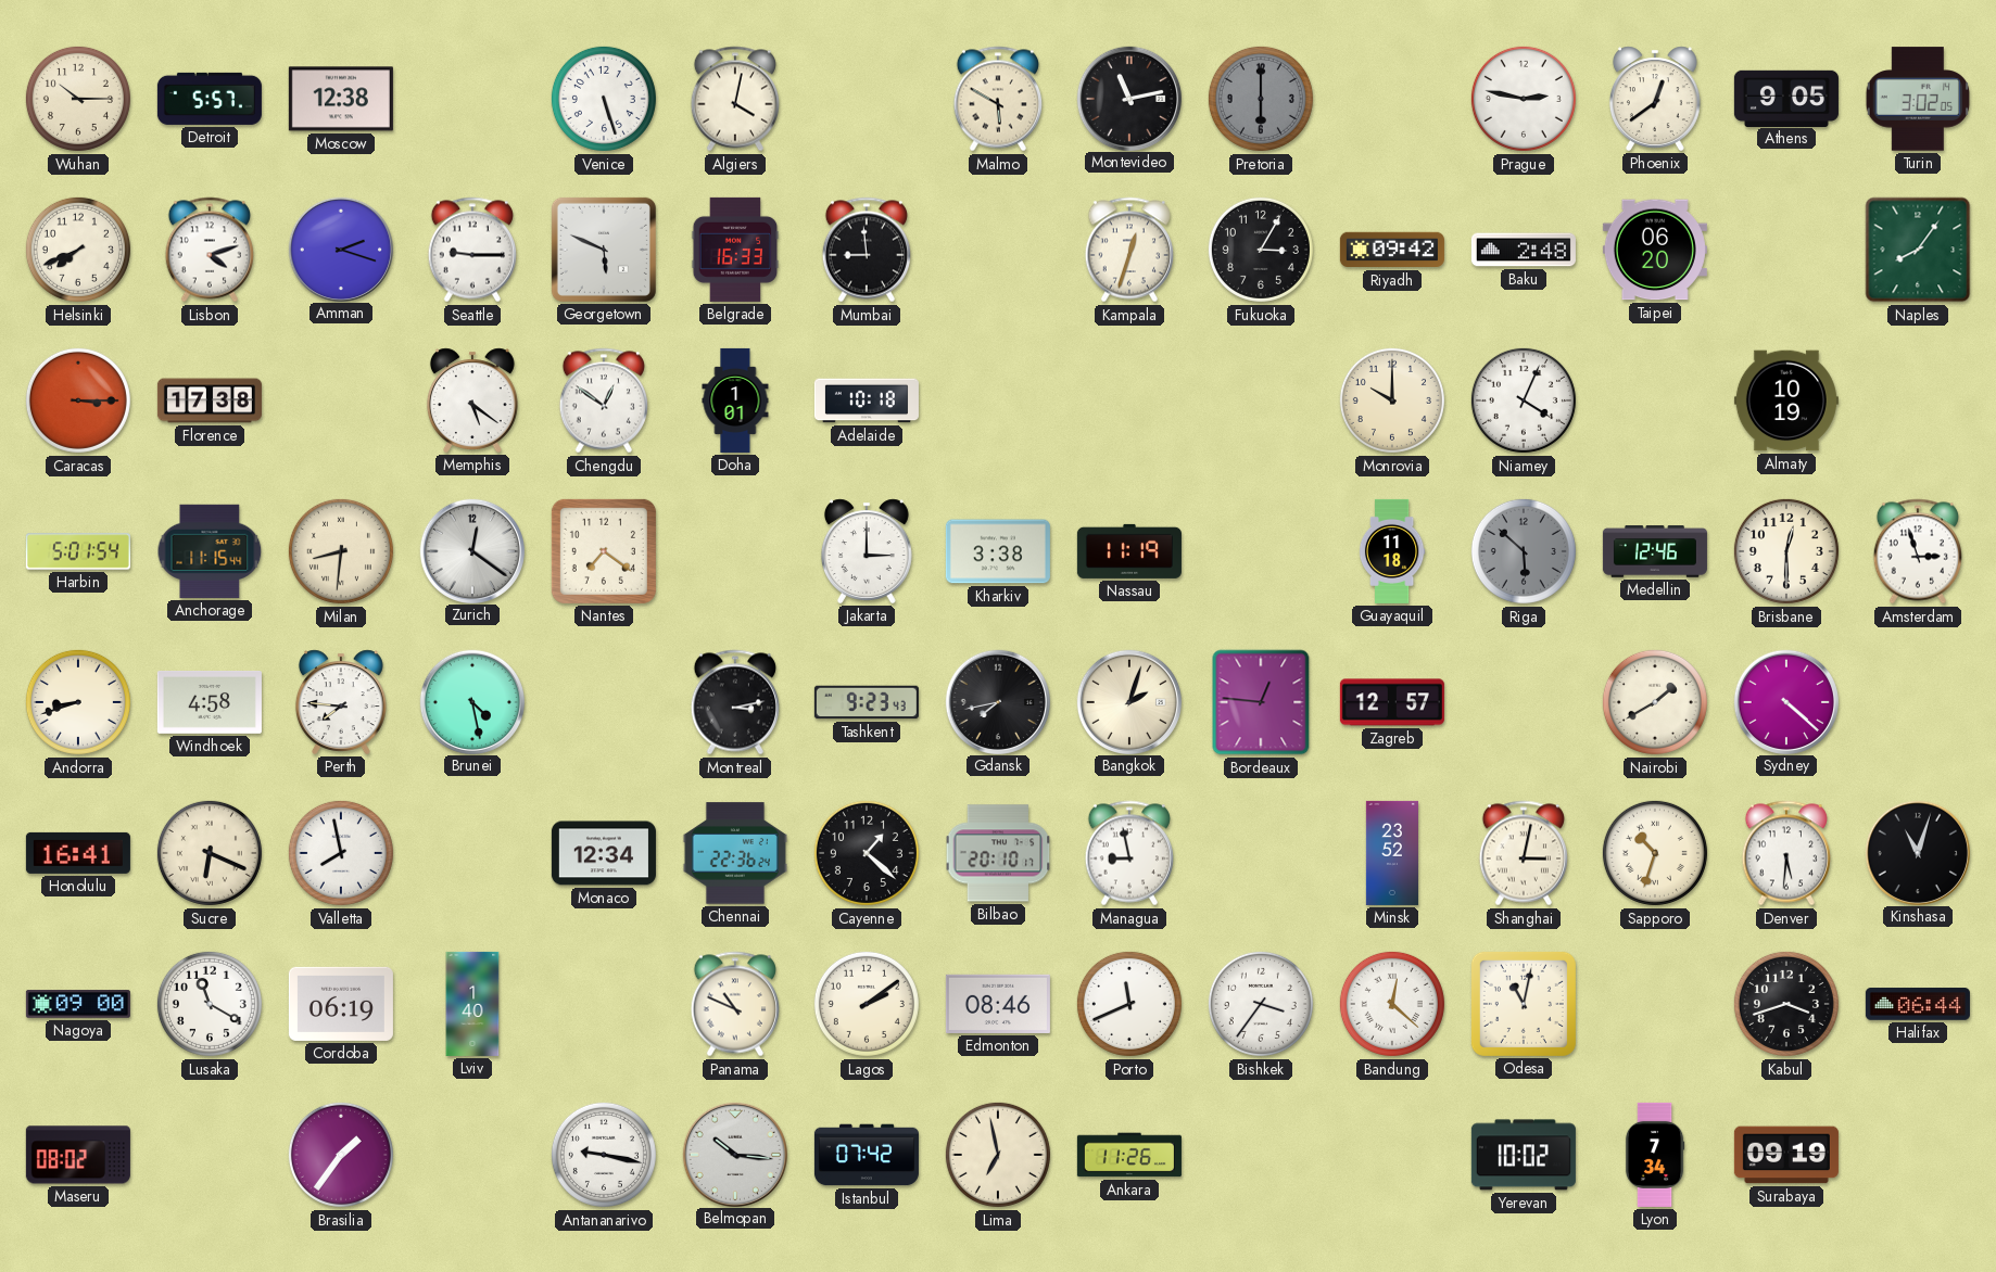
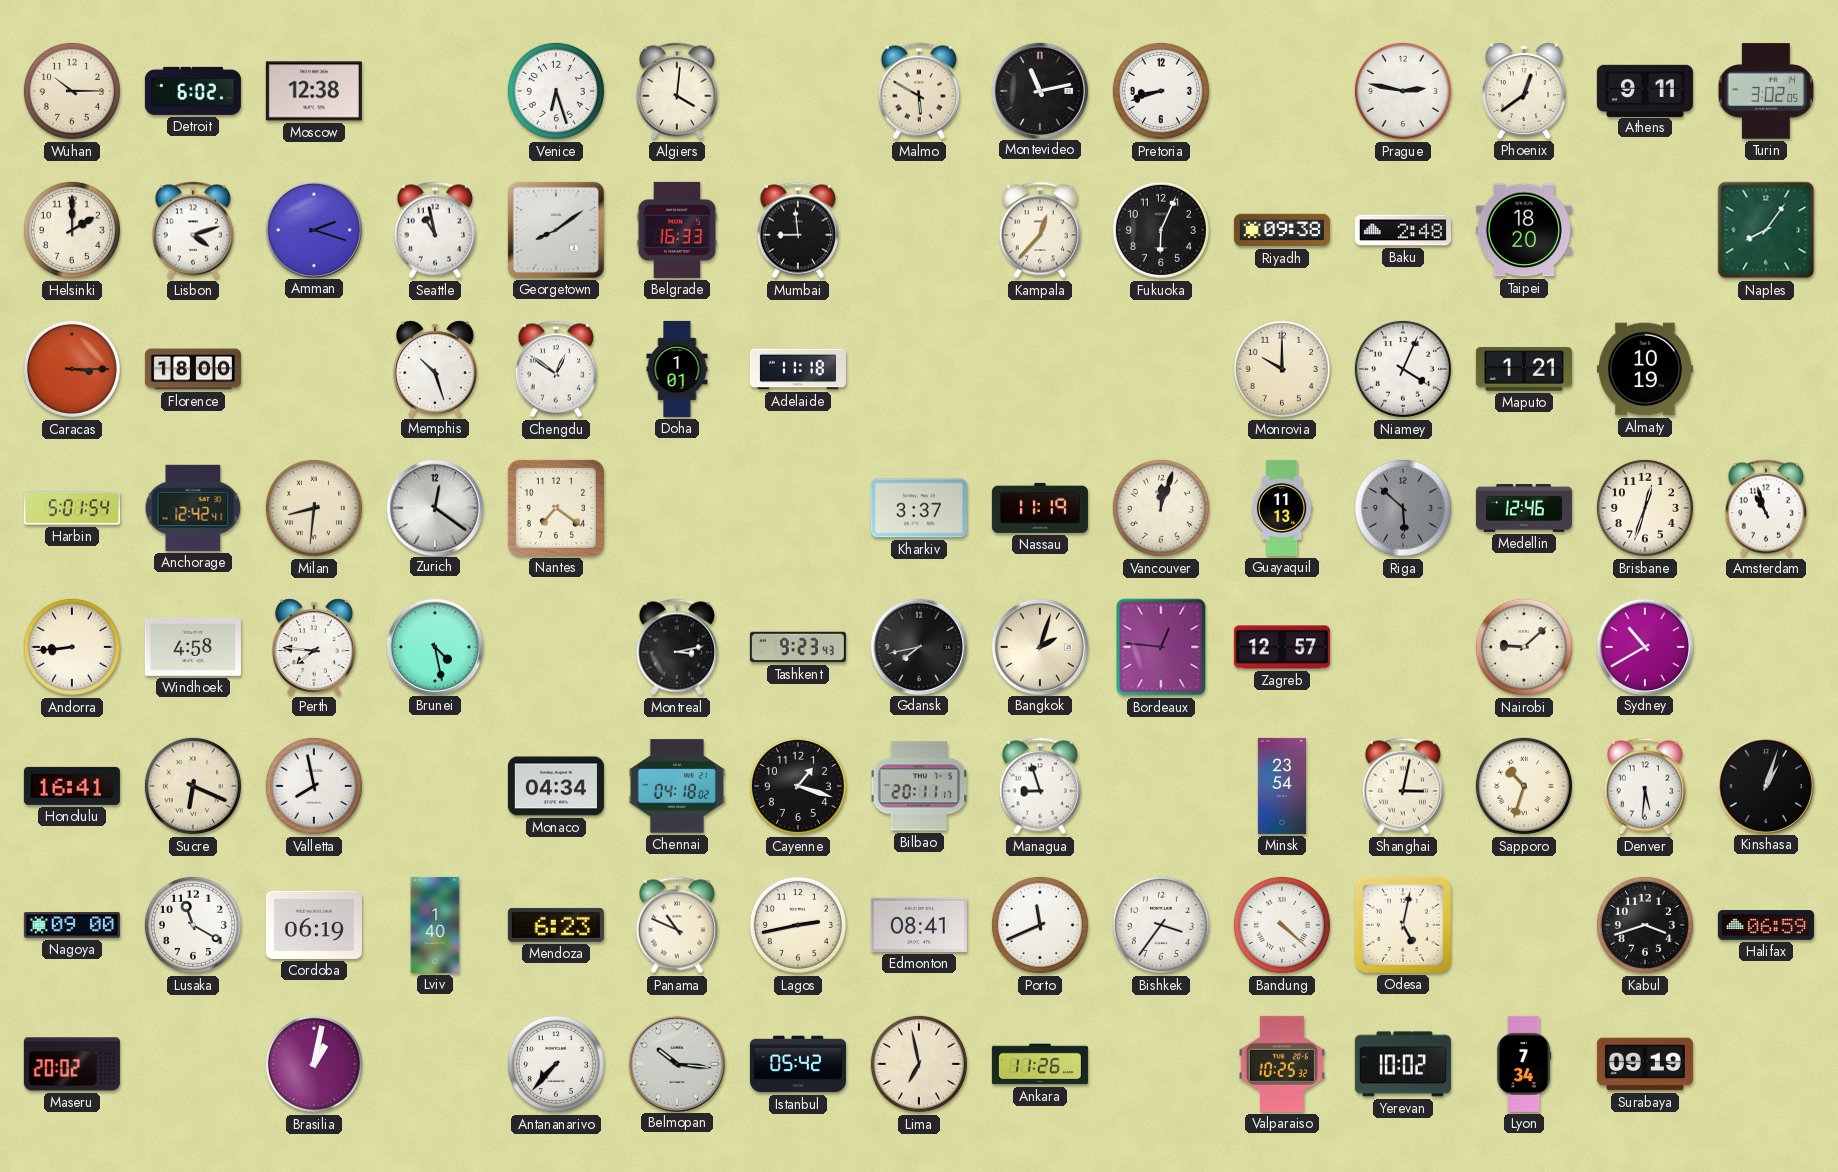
Detroit: 5:57 -> 6:02
Venice: 5:27 -> 6:27
Algiers: 4:02 -> 4:01
Pretoria: 6:00 -> 8:42
Pretoria dial: grey -> white
Athens: 9:05 -> 9:11
Helsinki: 7:41 -> 2:00
Seattle: 9:15 -> 10:58
Georgetown: 5:49 -> 8:09
Kampala: 12:33 -> 12:37
Fukuoka: 3:05 -> 6:04
Riyadh: 09:42 -> 09:38
Taipei: 06:20 -> 18:20
Florence: 17:38 -> 18:00
Memphis: 5:21 -> 10:27
Adelaide: 10:18 -> 11:18
Maputo: none -> 1:21
Anchorage: 11:15 -> 12:42
Jakarta: 3:00 -> none
Kharkiv: 3:38 -> 3:37
Vancouver: none -> 12:03
Guayaquil: 11:18 -> 11:13
Brisbane: 12:30 -> 12:33
Amsterdam: 2:57 -> 10:57
Andorra: 8:42 -> 8:44
Nairobi: 1:40 -> 9:08
Sydney: 4:22 -> 10:40
Monaco: 12:34 -> 04:34
Chennai: 22:36 -> 04:18
Cayenne: 1:22 -> 1:18
Bilbao: 20:10 -> 20:11
Managua: 8:58 -> 8:57
Minsk: 23:52 -> 23:54
Kinshasa: 11:03 -> 1:03
Mendoza: none -> 6:23
Lagos: 2:09 -> 2:43
Edmonton: 08:46 -> 08:41
Bandung: 12:22 -> 4:22
Odesa: 11:02 -> 5:02
Halifax: 06:44 -> 06:59
Maseru: 08:02 -> 20:02
Brasilia: 1:36 -> 1:02
Antananarivo: 9:17 -> 7:37
Istanbul: 07:42 -> 05:42
Valparaiso: none -> 10:25
